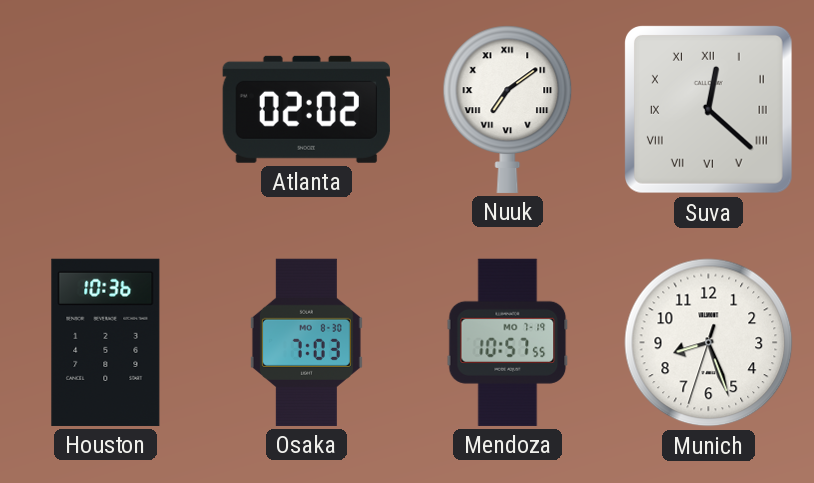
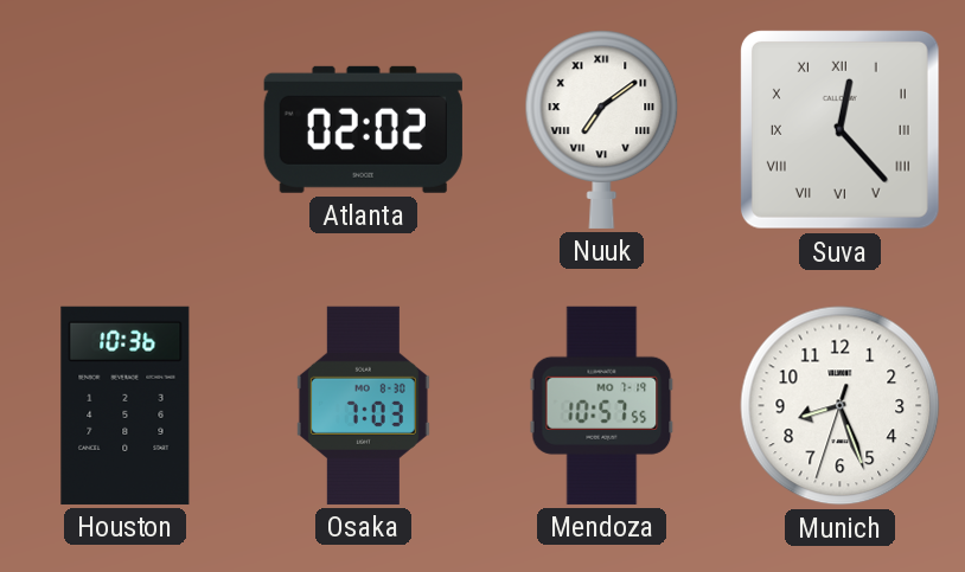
Suva: 12:22 -> 12:23
